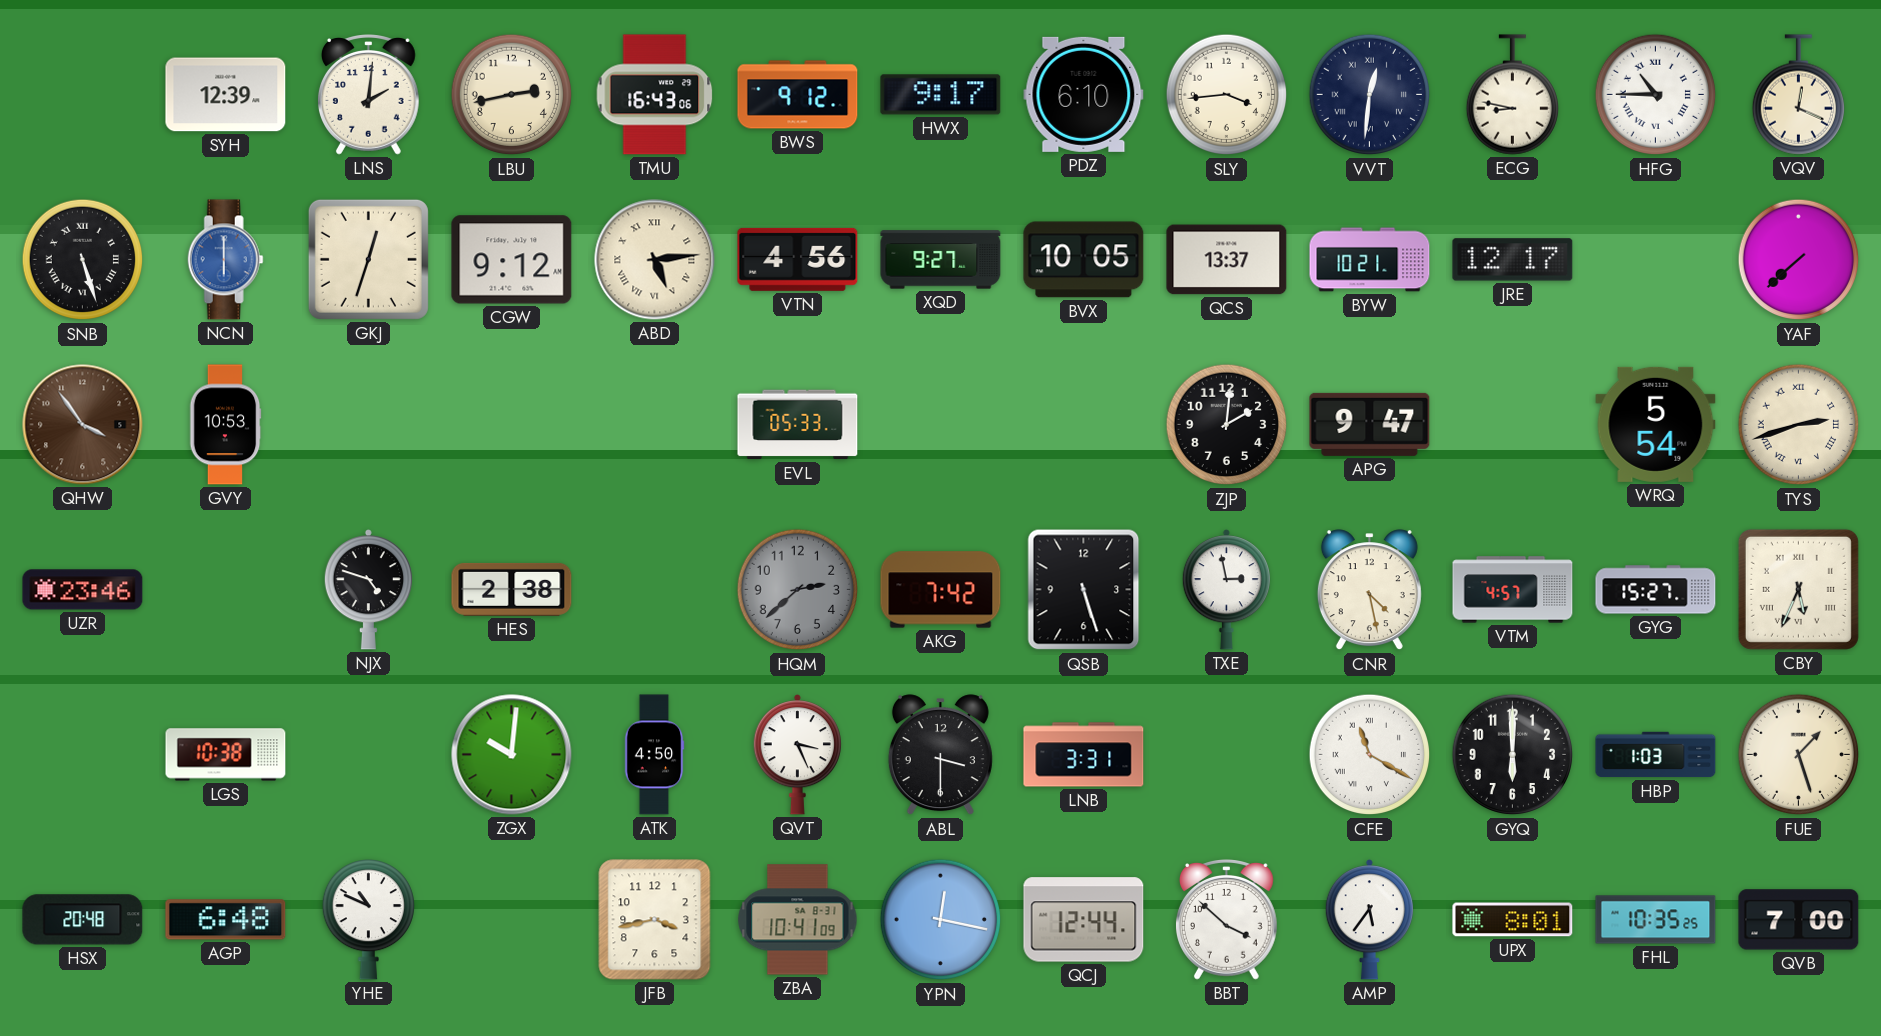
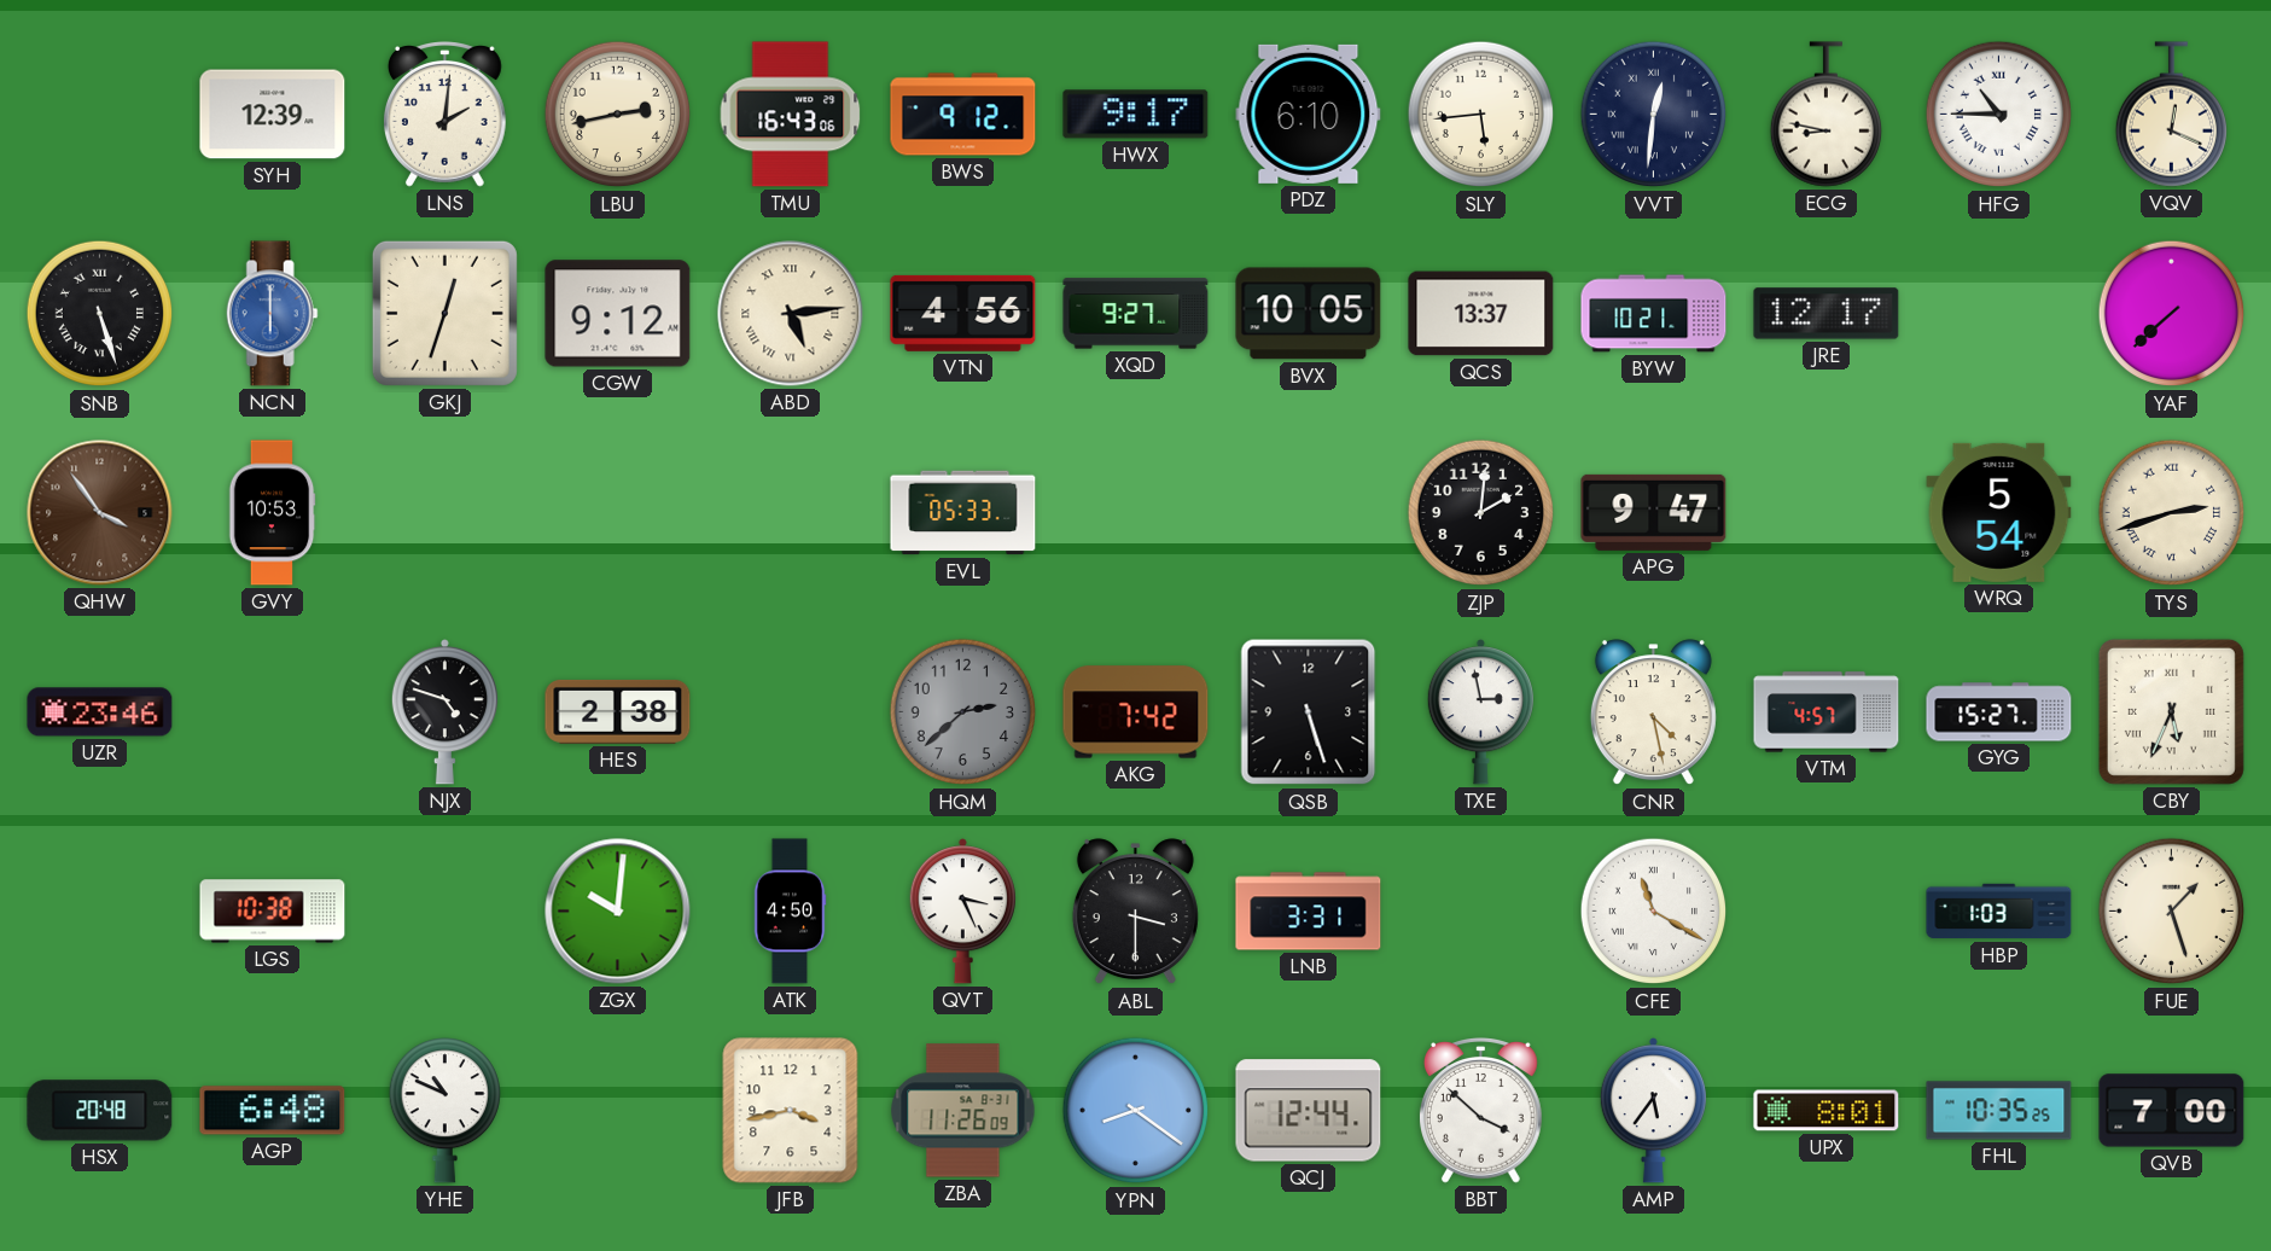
SLY: 3:44 -> 5:44
GYQ: 6:00 -> none
ZBA: 10:41 -> 11:26
YPN: 12:17 -> 8:21
